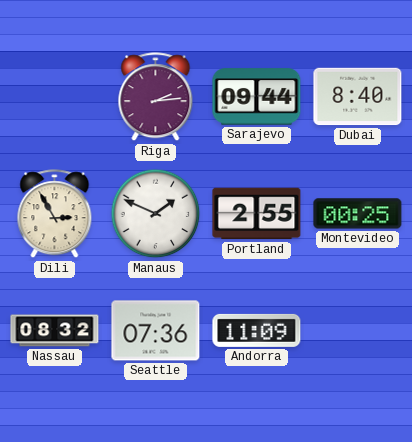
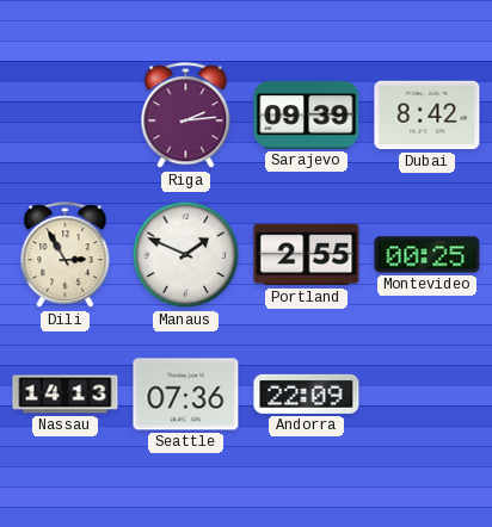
Sarajevo: 09:44 -> 09:39
Dubai: 8:40 -> 8:42
Nassau: 08:32 -> 14:13
Andorra: 11:09 -> 22:09
